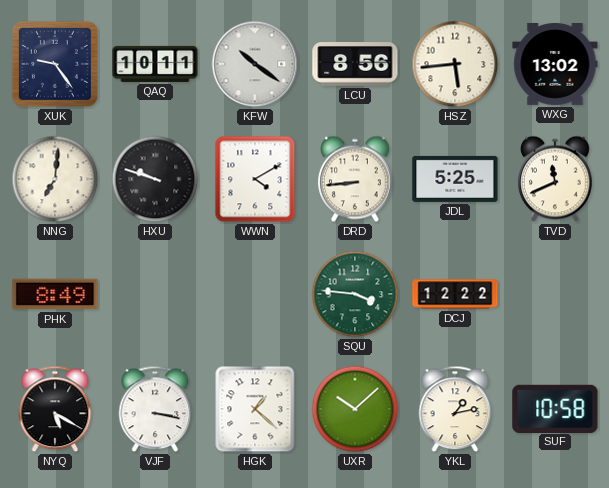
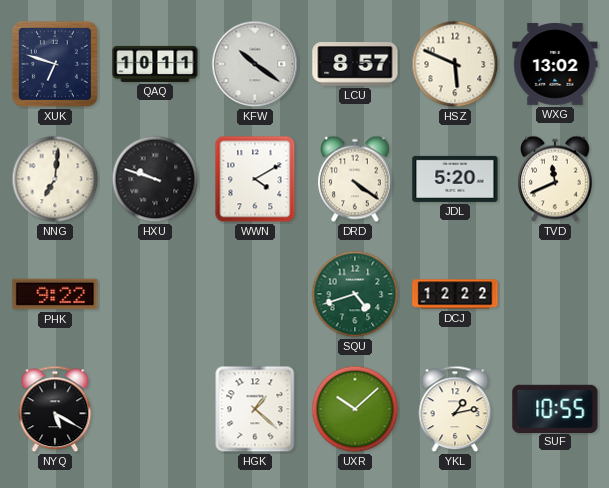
XUK: 9:24 -> 6:48
LCU: 8:56 -> 8:57
HSZ: 5:44 -> 5:49
DRD: 8:44 -> 4:21
JDL: 5:25 -> 5:20
PHK: 8:49 -> 9:22
SQU: 3:46 -> 4:42
VJF: 3:17 -> none
SUF: 10:58 -> 10:55
